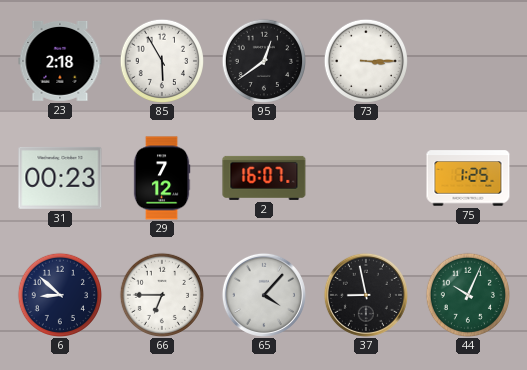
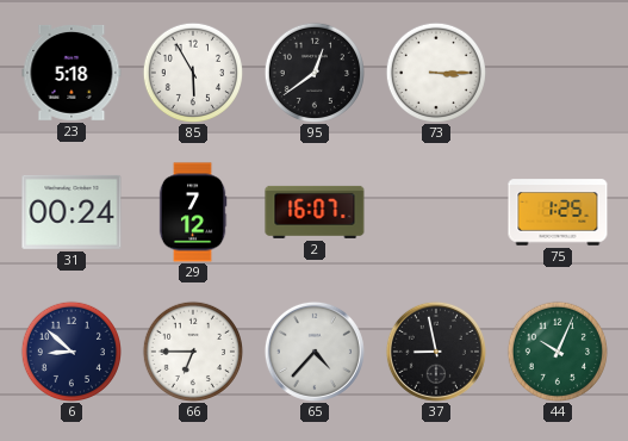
23: 2:18 -> 5:18
31: 00:23 -> 00:24
65: 4:07 -> 4:37
